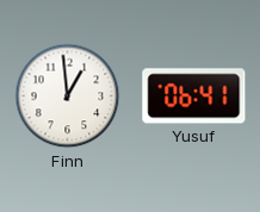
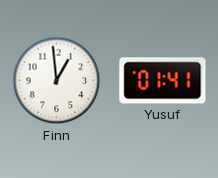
Yusuf: 06:41 -> 01:41
